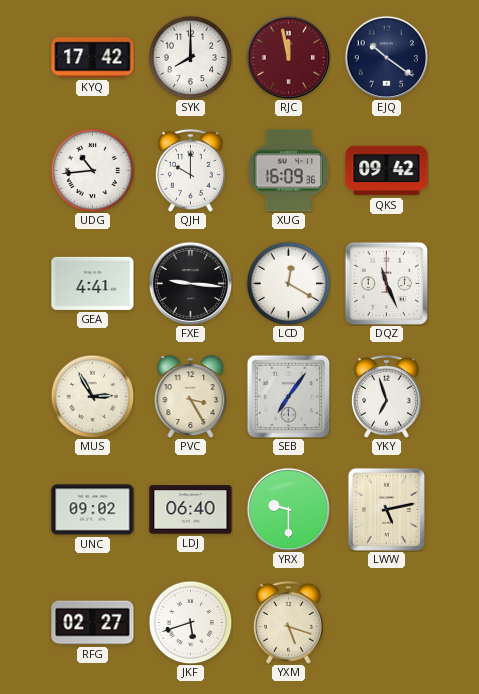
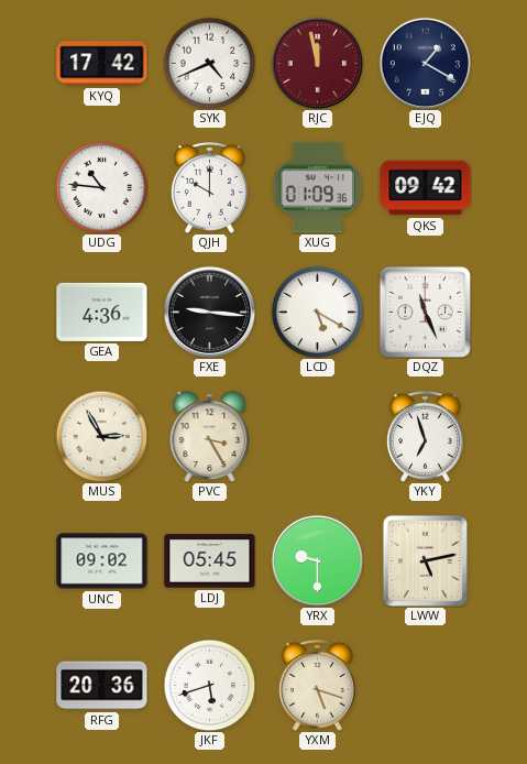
SYK: 8:00 -> 4:41
EJQ: 10:21 -> 1:20
UDG: 10:44 -> 10:46
XUG: 16:09 -> 01:09
GEA: 4:41 -> 4:36
LCD: 12:20 -> 5:20
SEB: 7:06 -> none
LDJ: 06:40 -> 05:45
RFG: 02:27 -> 20:36
